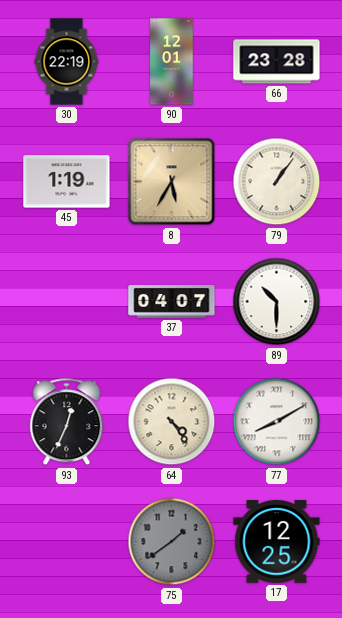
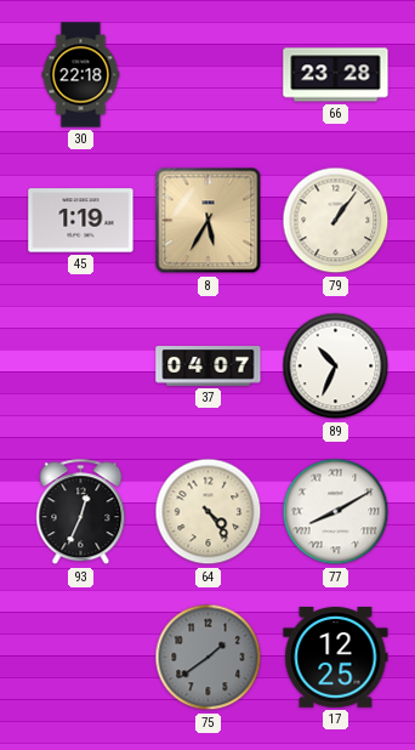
30: 22:19 -> 22:18
90: 12:01 -> none
89: 10:30 -> 10:34
